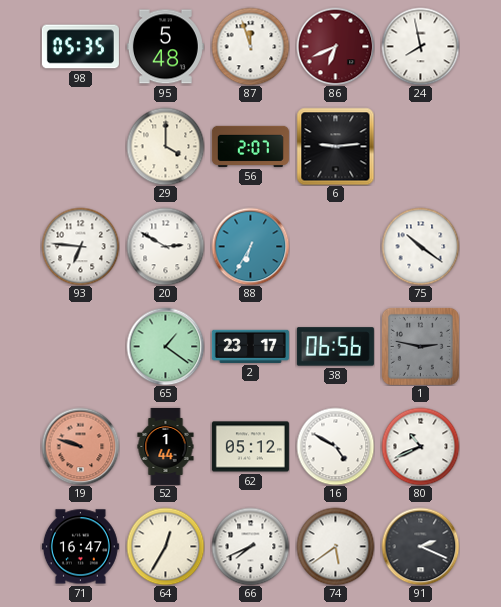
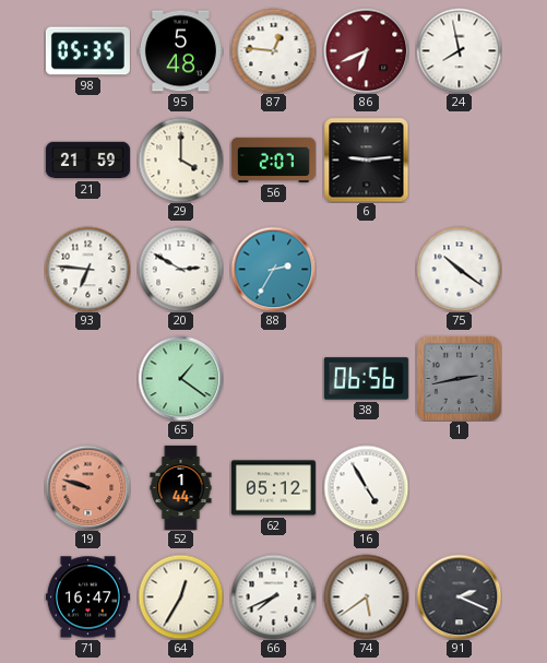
87: 11:57 -> 12:46
21: none -> 21:59
88: 6:35 -> 2:35
2: 23:17 -> none
1: 2:47 -> 2:43
16: 4:50 -> 4:55
80: 10:41 -> none
